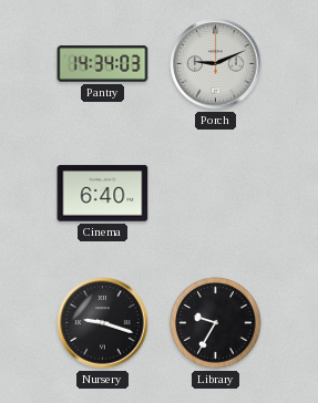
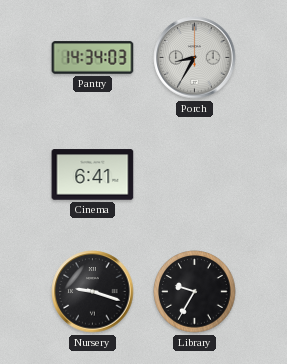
Porch: 9:11 -> 8:35
Cinema: 6:40 -> 6:41
